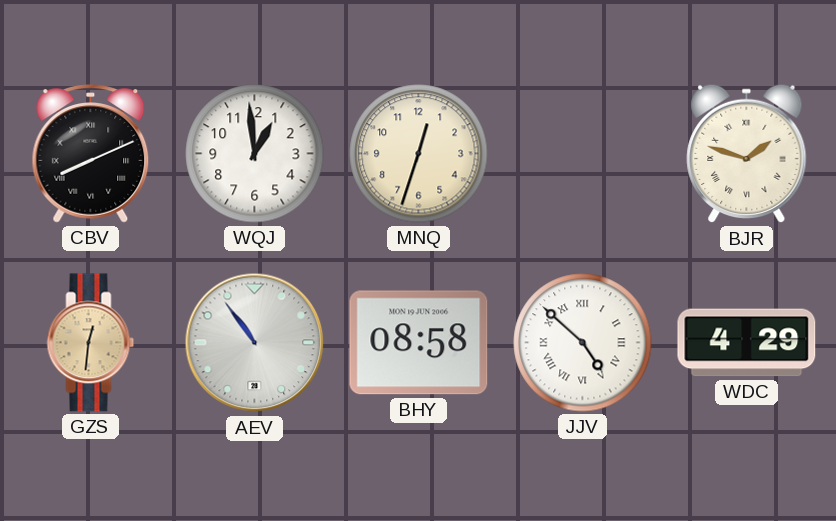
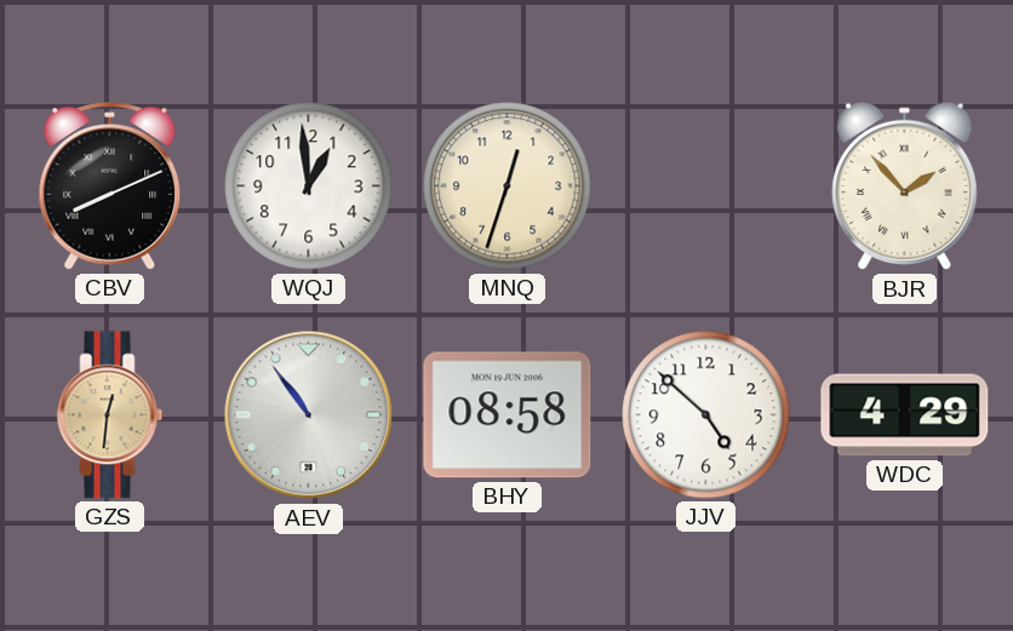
BJR: 1:48 -> 1:53
JJV numerals: Roman -> Arabic
